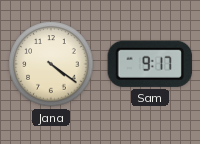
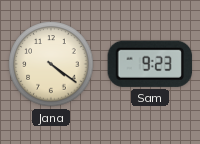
Sam: 9:17 -> 9:23
